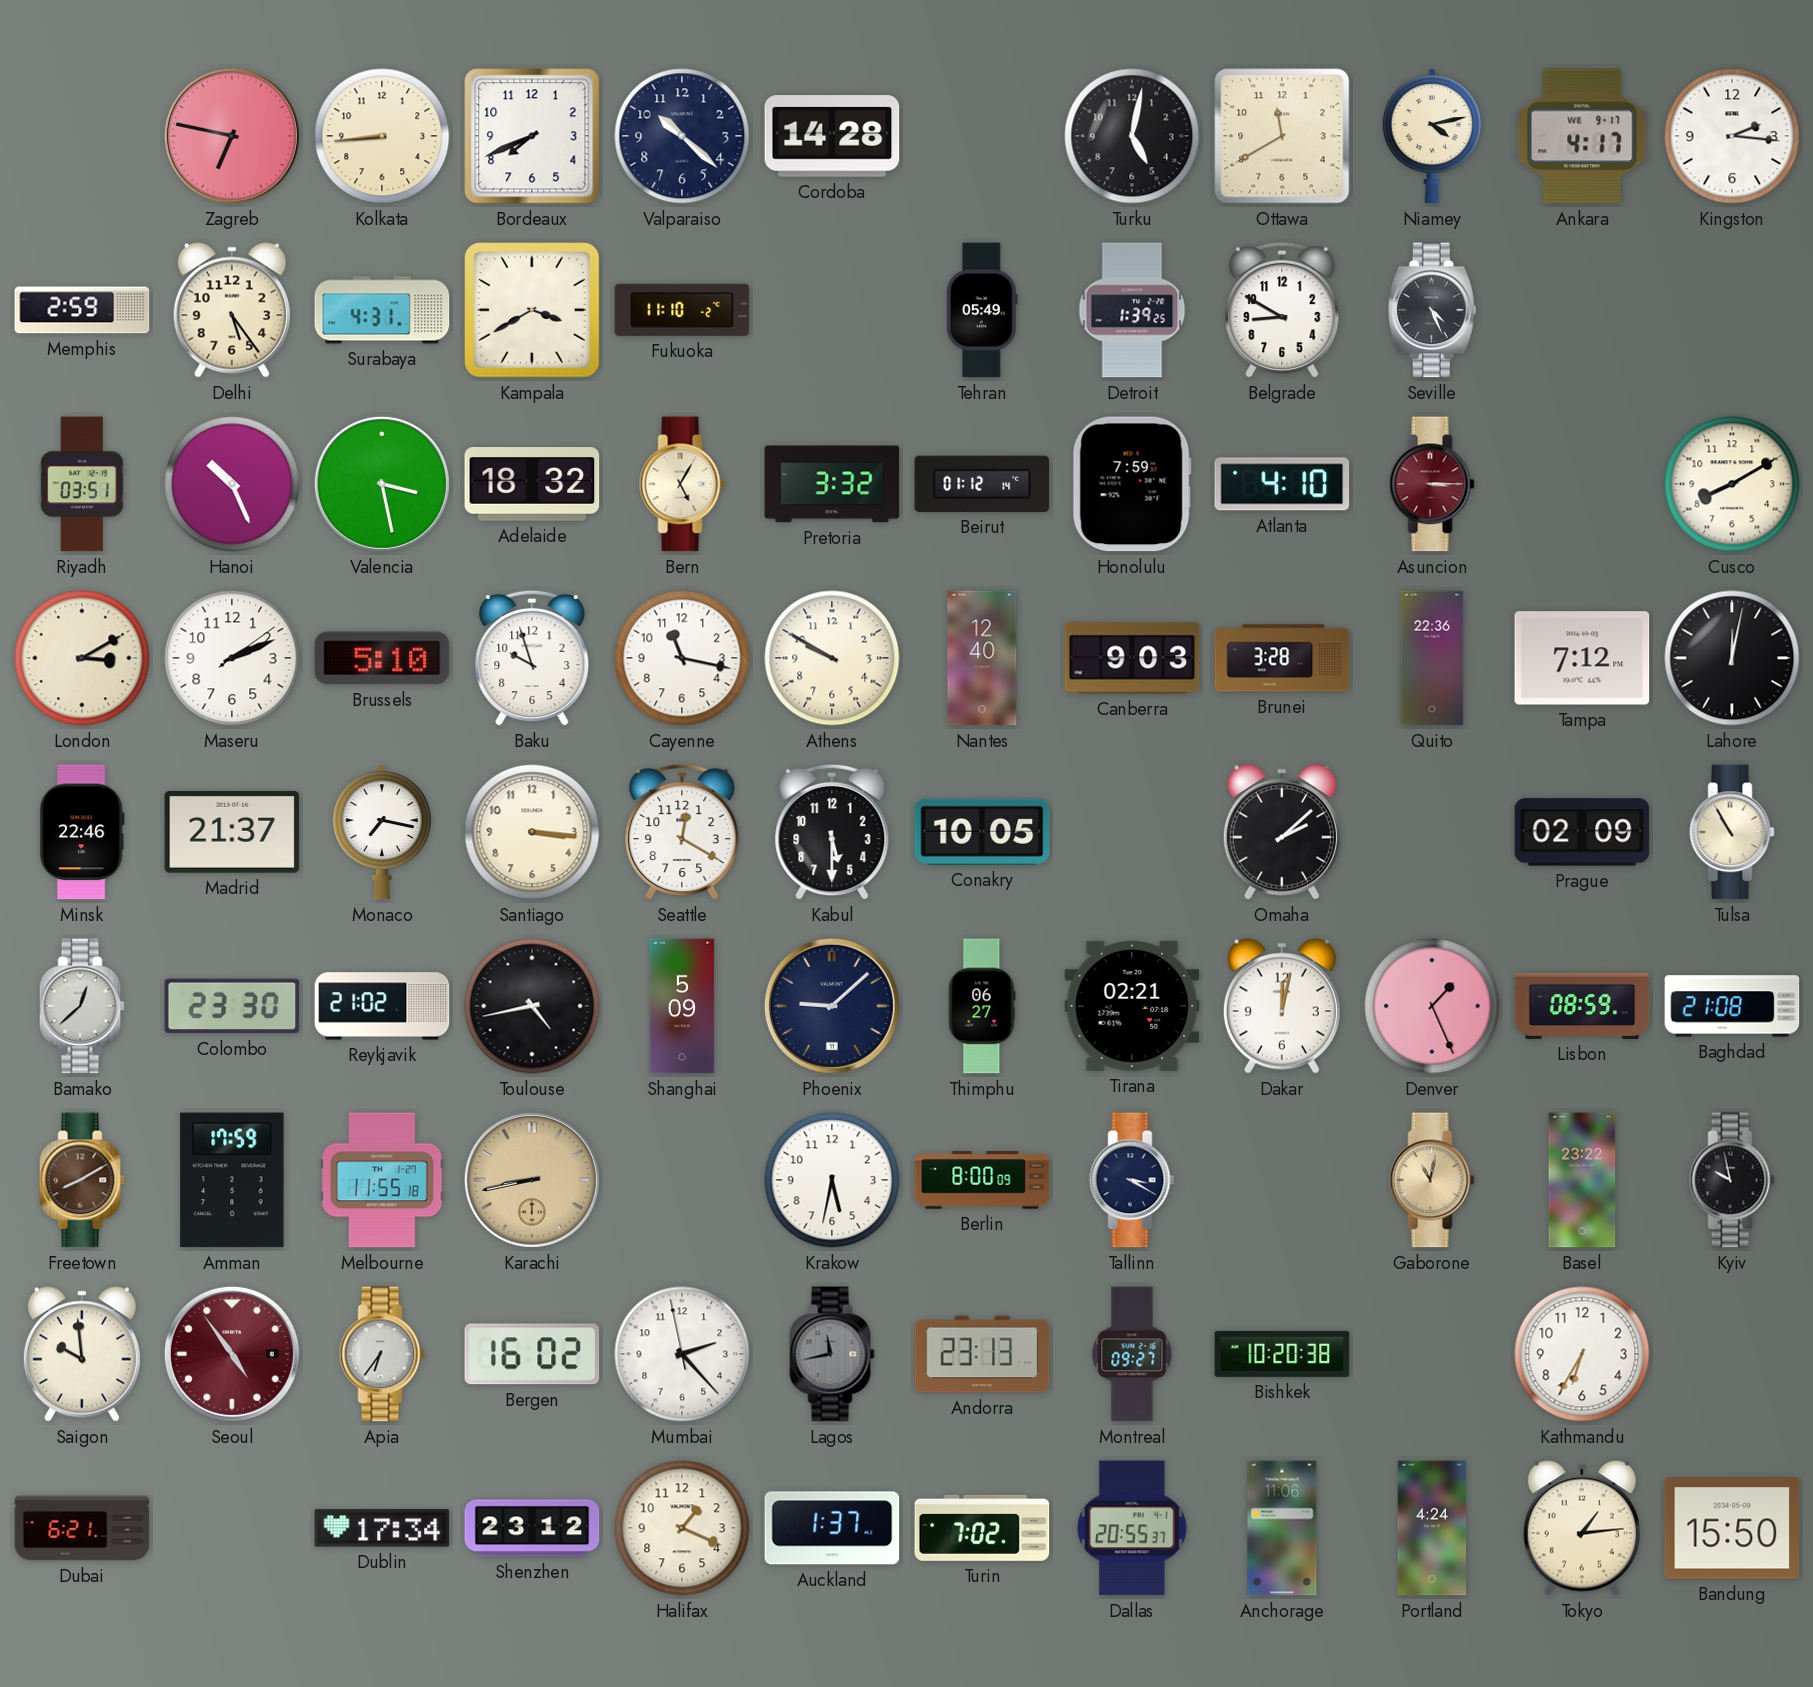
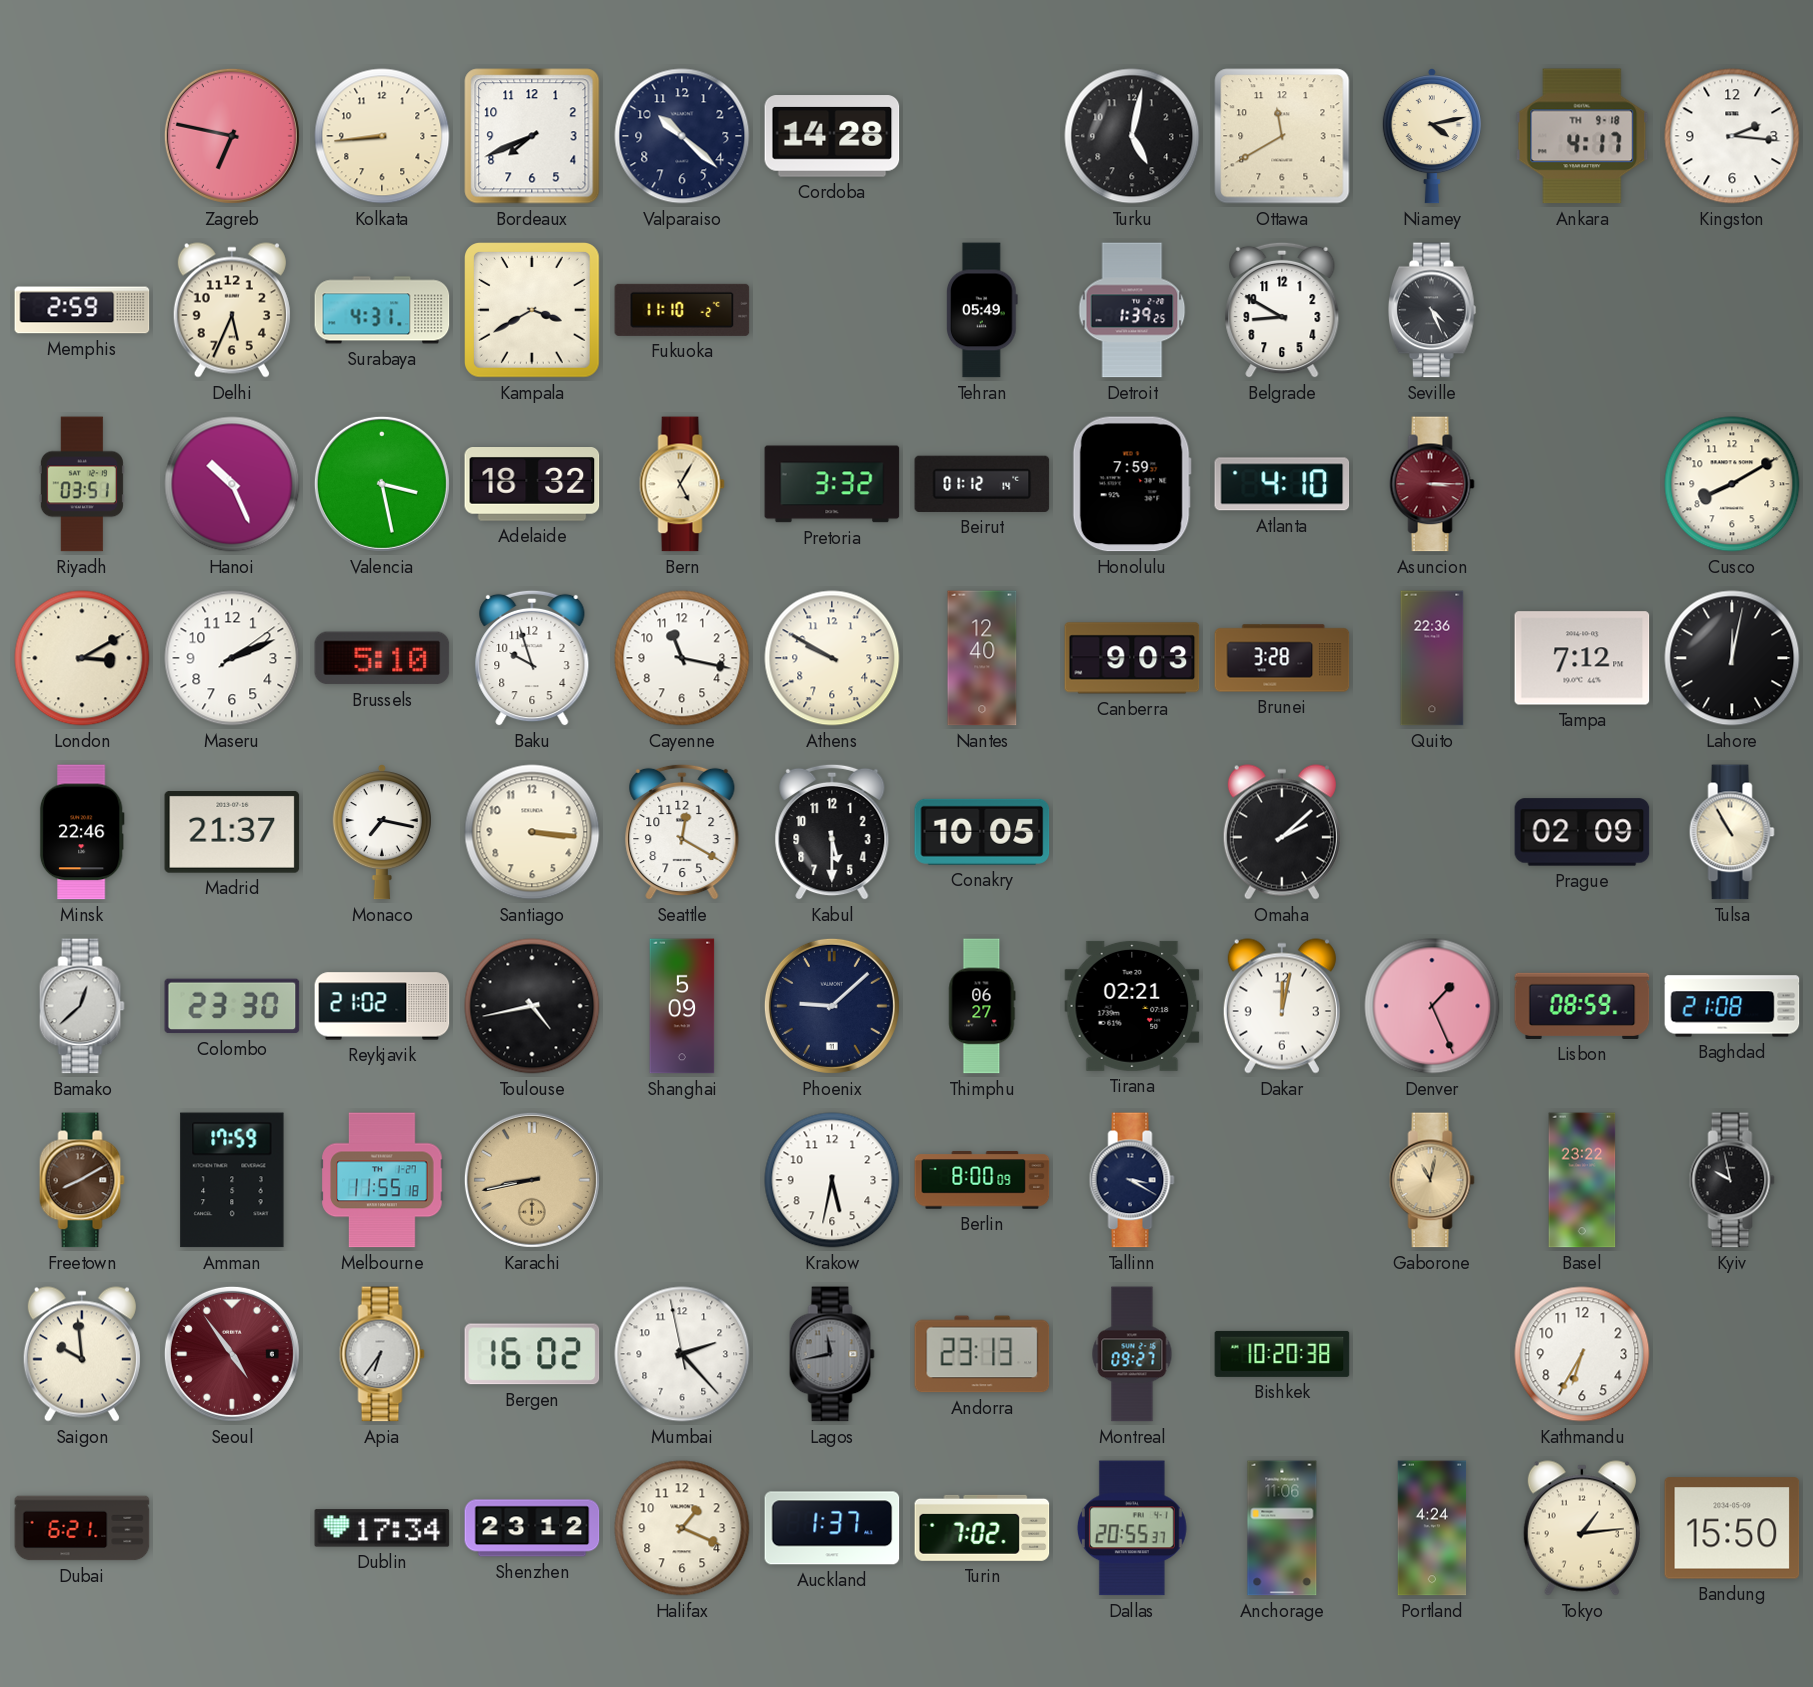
Ankara date: WE 9-17 -> TH 9-18
Delhi: 5:24 -> 5:34
